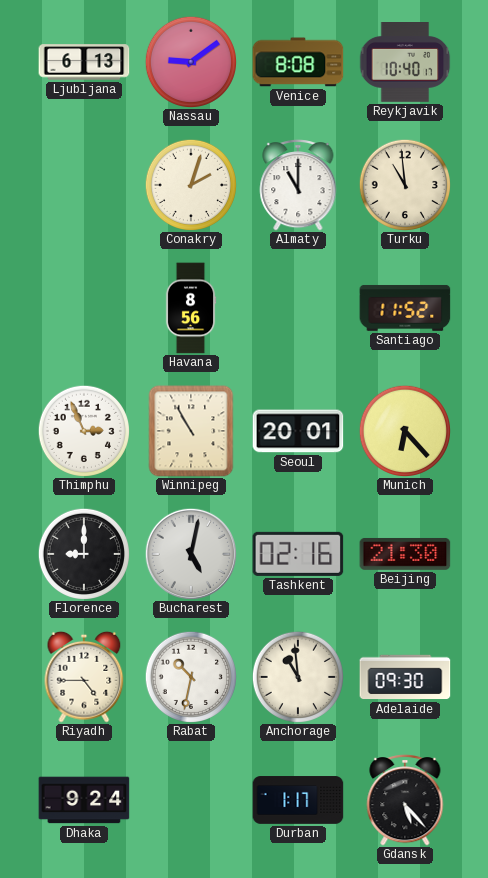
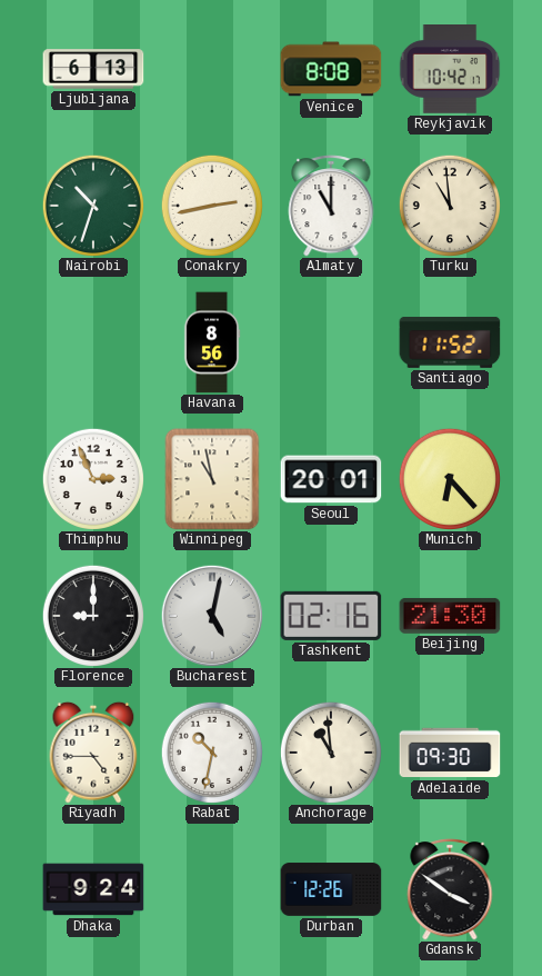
Nassau: 9:09 -> none
Reykjavik: 10:40 -> 10:42
Nairobi: none -> 10:33
Conakry: 2:03 -> 2:43
Winnipeg: 10:55 -> 10:58
Durban: 1:17 -> 12:26
Gdansk: 5:23 -> 3:51
